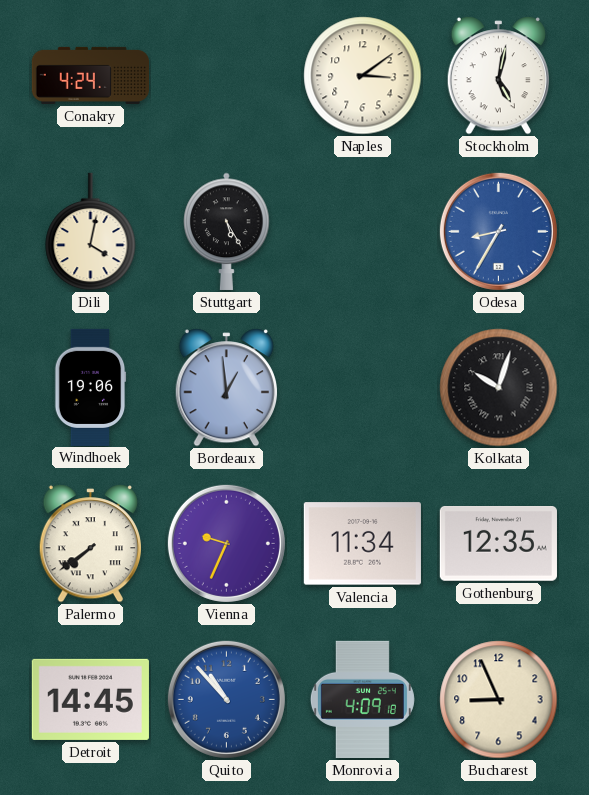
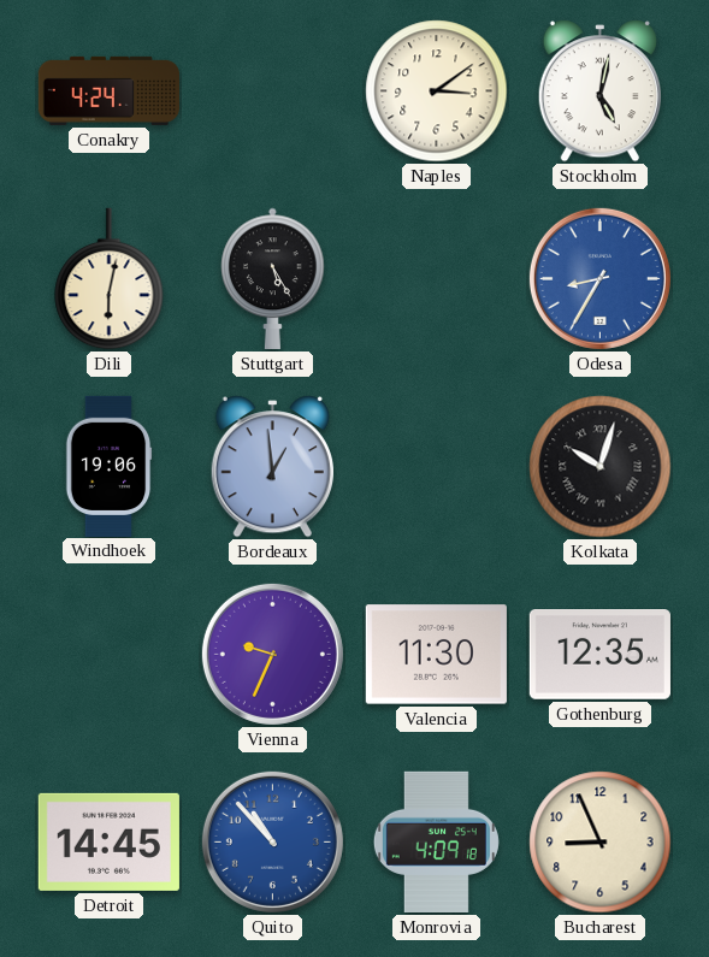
Dili: 4:02 -> 6:02
Palermo: 7:39 -> none
Valencia: 11:34 -> 11:30
